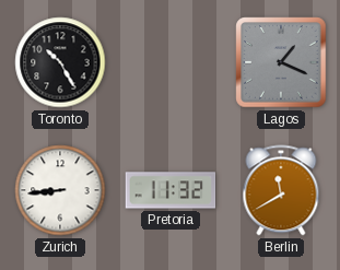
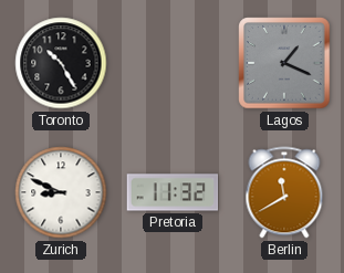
Zurich: 8:44 -> 8:49
